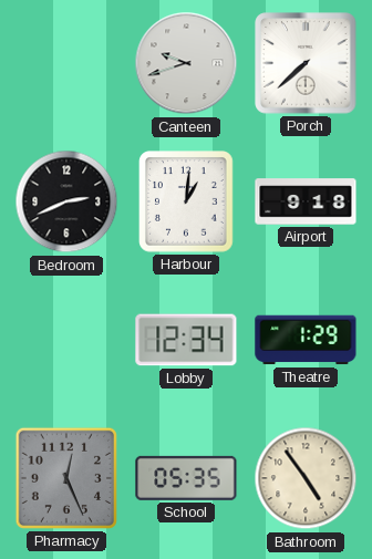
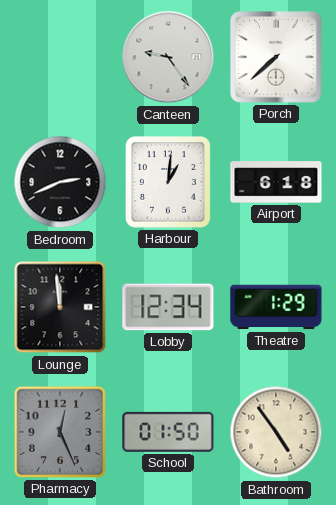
Canteen: 9:42 -> 9:24
Airport: 9:18 -> 6:18
Lounge: none -> 11:59
School: 05:35 -> 01:50
